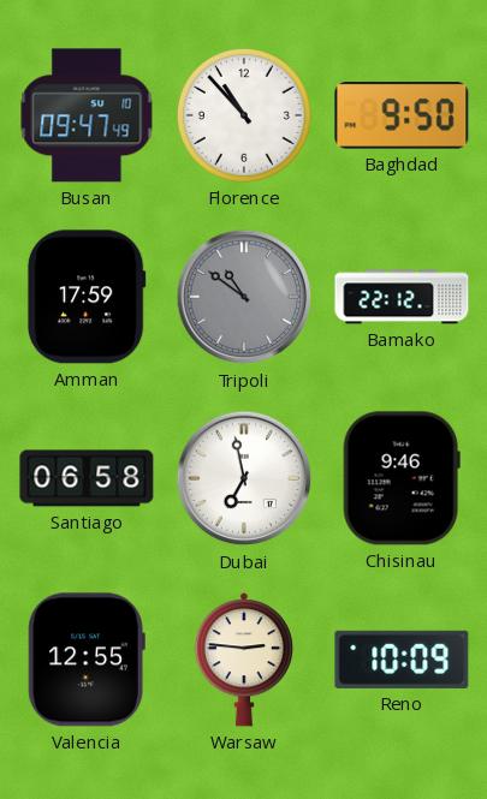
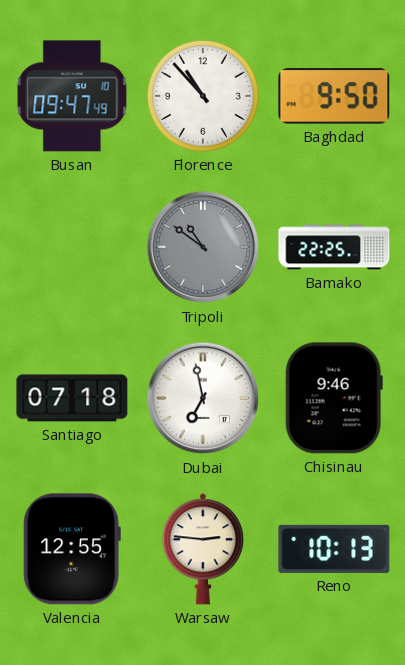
Amman: 17:59 -> none
Bamako: 22:12 -> 22:25
Santiago: 06:58 -> 07:18
Reno: 10:09 -> 10:13
